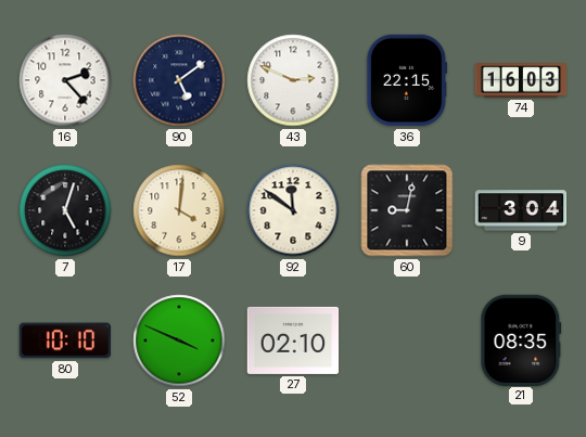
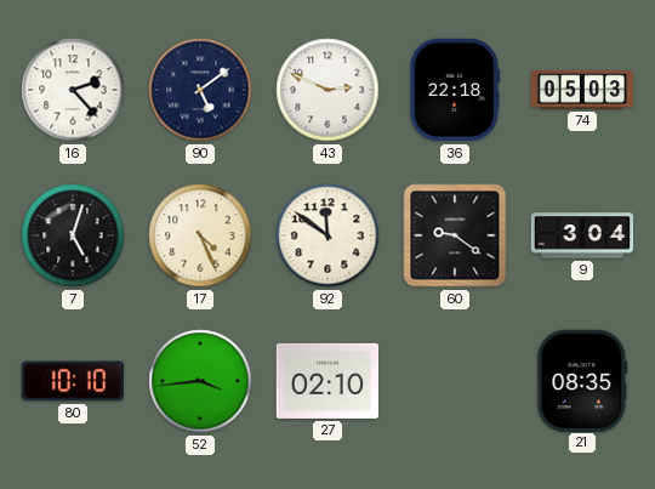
36: 22:15 -> 22:18
74: 16:03 -> 05:03
17: 4:01 -> 4:26
60: 9:02 -> 9:21
52: 3:49 -> 3:44
